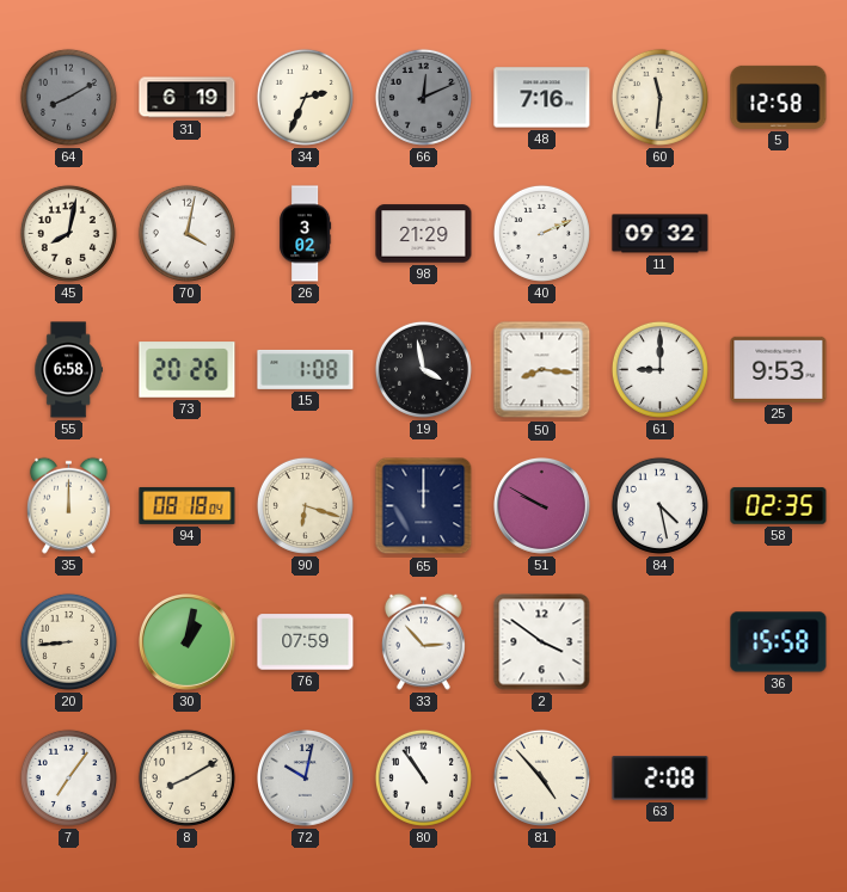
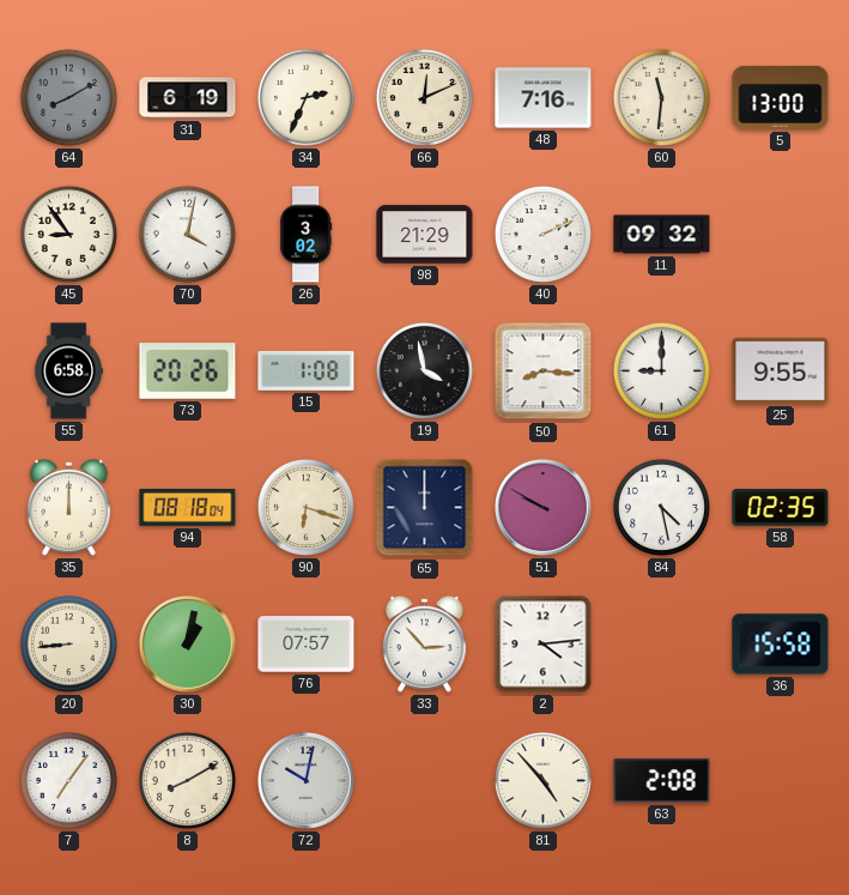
66 dial: grey -> cream
5: 12:58 -> 13:00
45: 8:02 -> 8:54
25: 9:53 -> 9:55
76: 07:59 -> 07:57
2: 3:51 -> 4:14
80: 10:54 -> none
